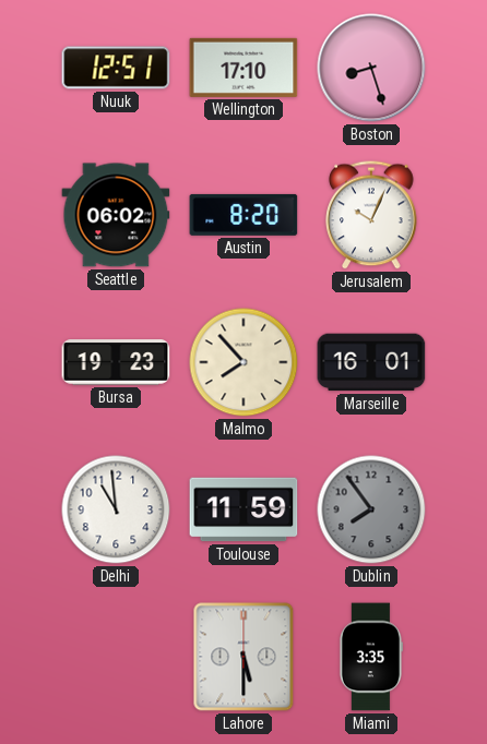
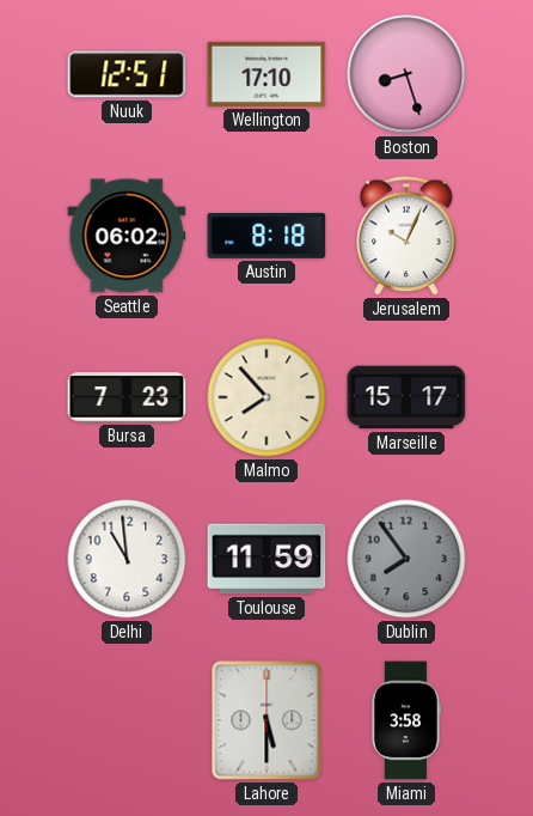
Austin: 8:20 -> 8:18
Bursa: 19:23 -> 7:23
Marseille: 16:01 -> 15:17
Miami: 3:35 -> 3:58
